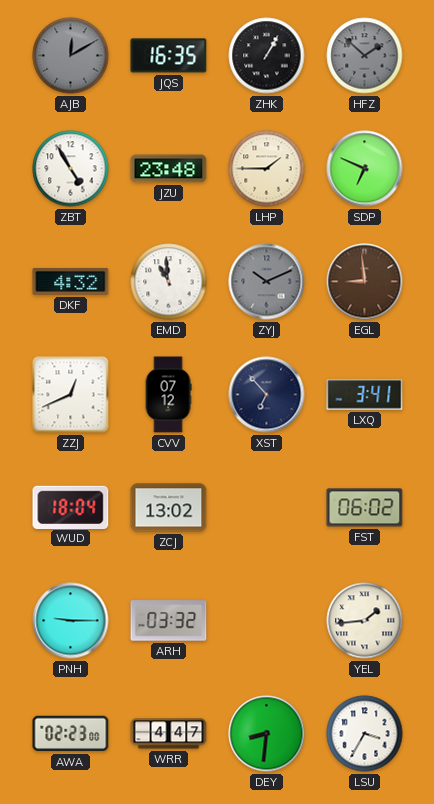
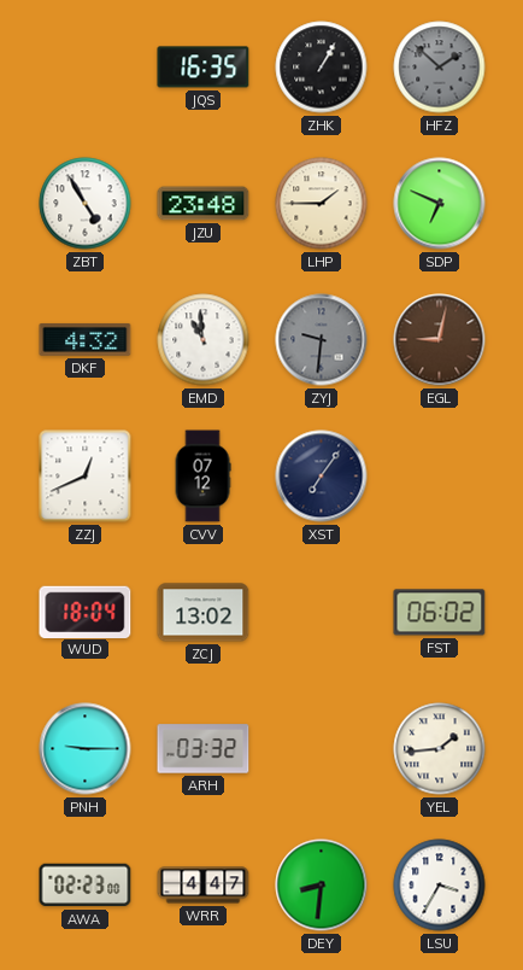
AJB: 12:10 -> none
ZYJ: 10:11 -> 9:31
EGL: 8:59 -> 9:02
XST: 6:53 -> 7:06
LXQ: 3:41 -> none
